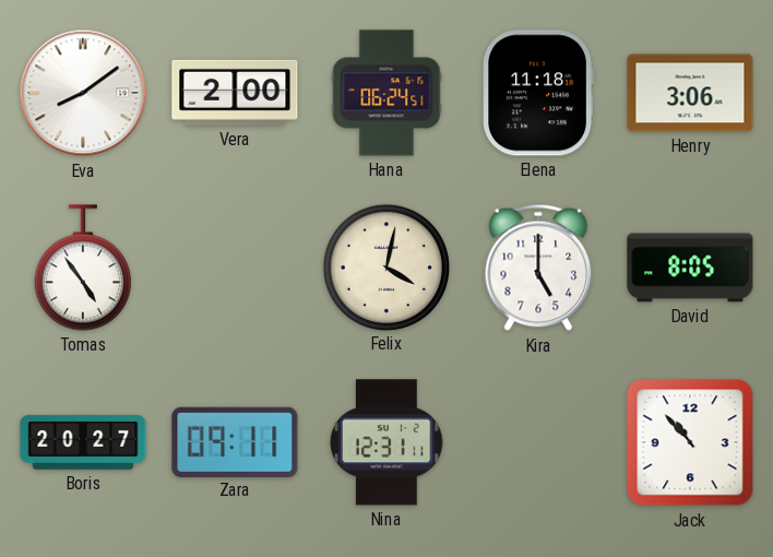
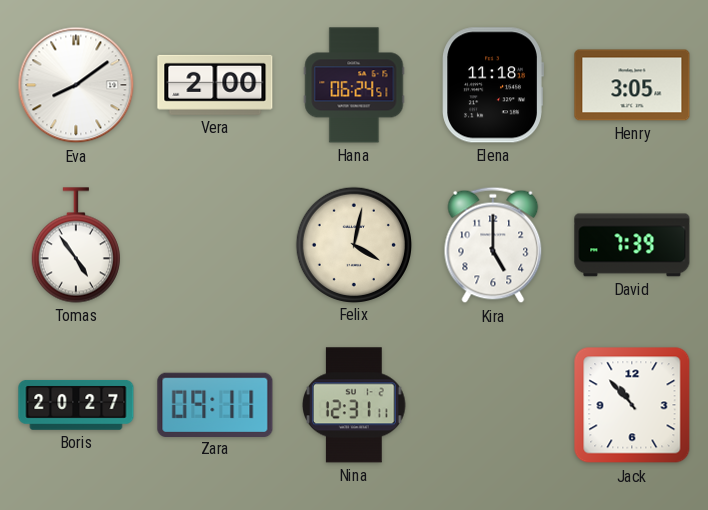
Henry: 3:06 -> 3:05
David: 8:05 -> 7:39
